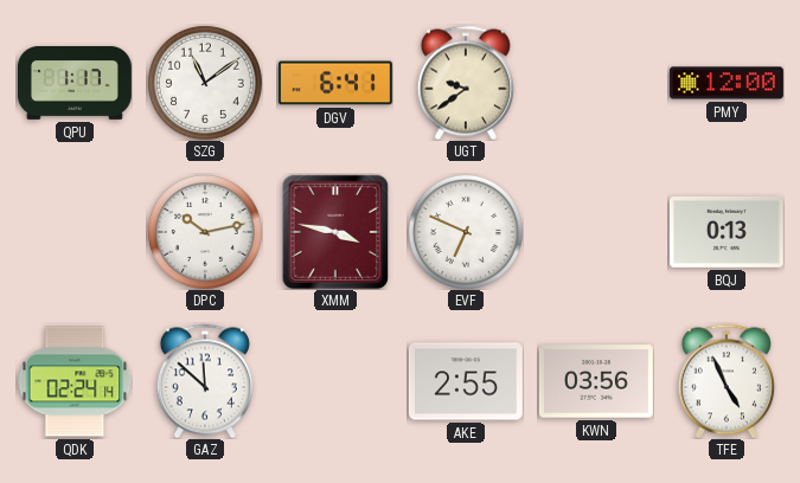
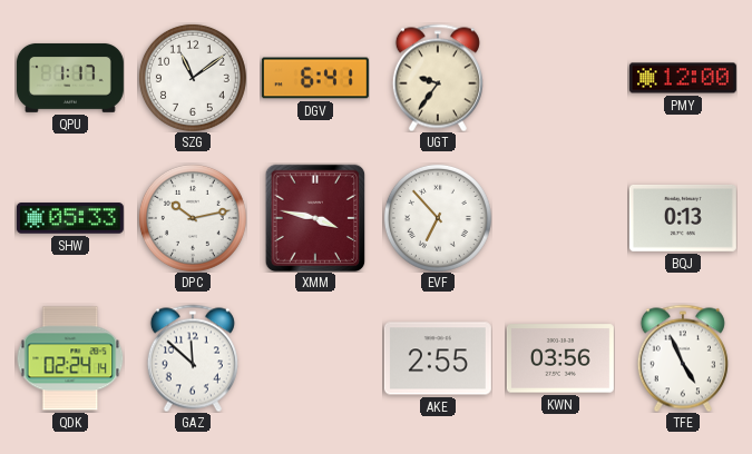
UGT: 9:39 -> 9:36
SHW: none -> 05:33
EVF: 6:49 -> 6:53
